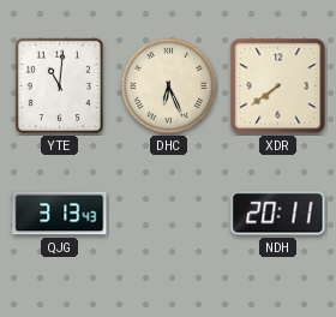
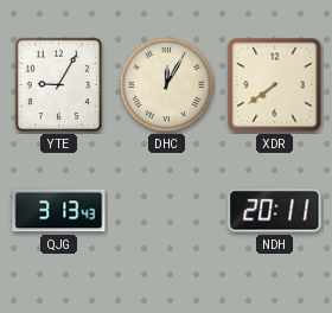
YTE: 11:01 -> 9:05
DHC: 6:26 -> 12:05
